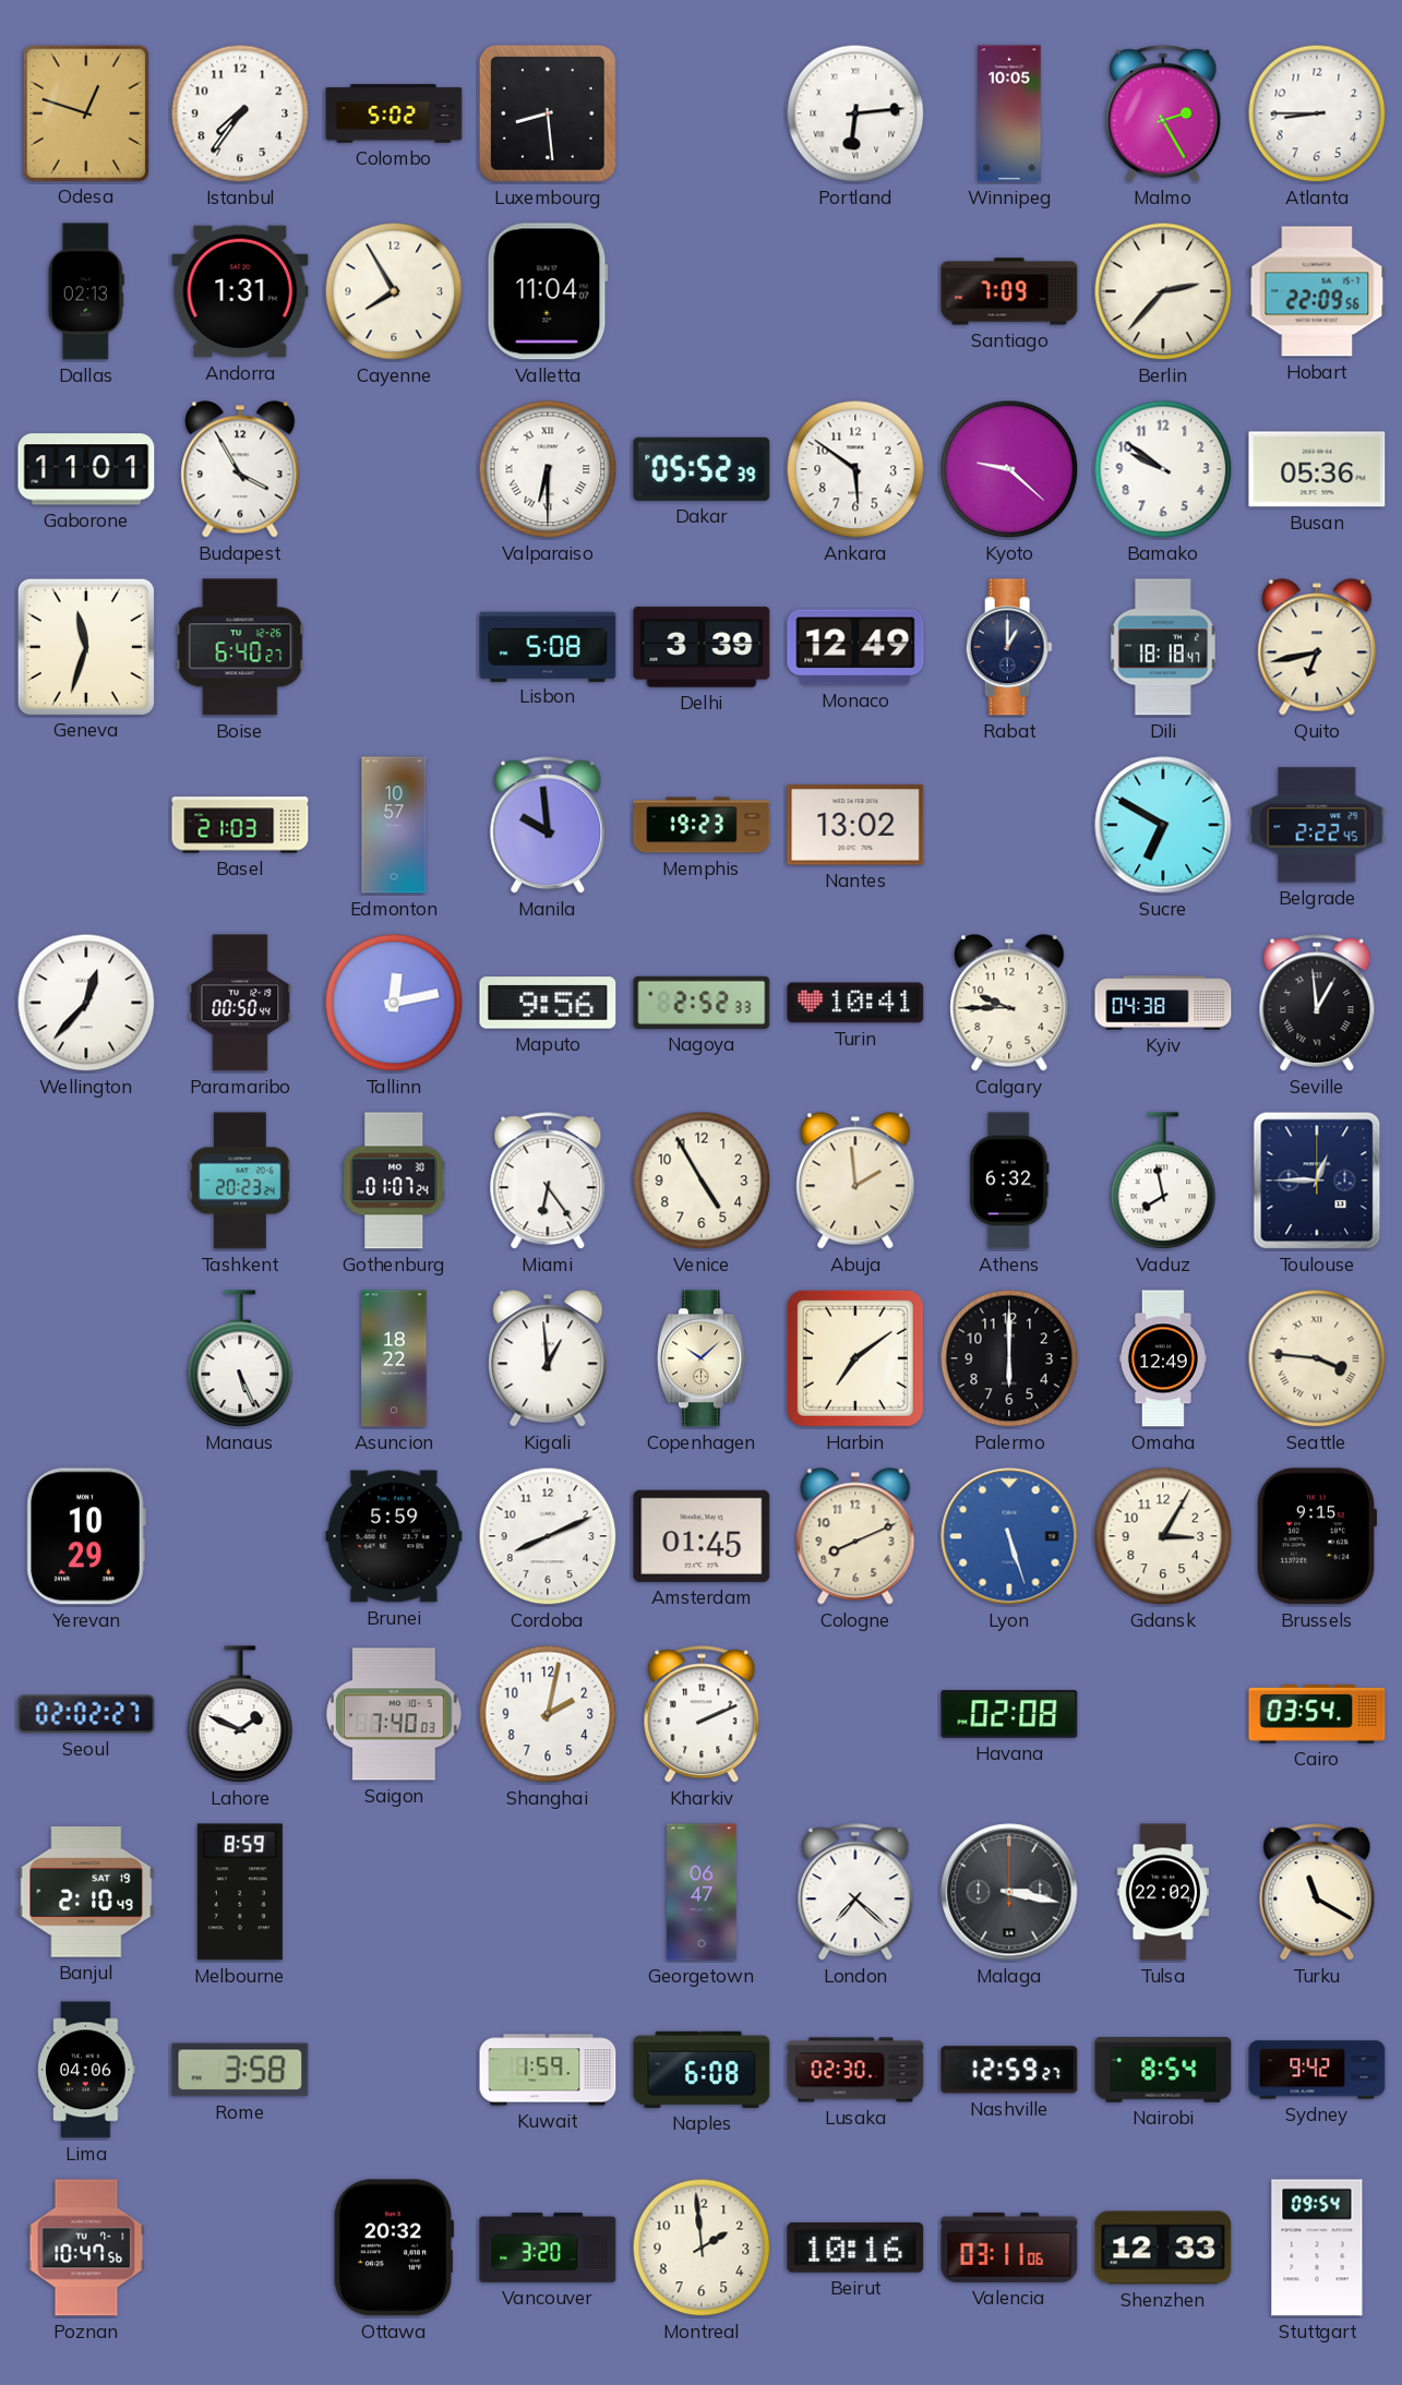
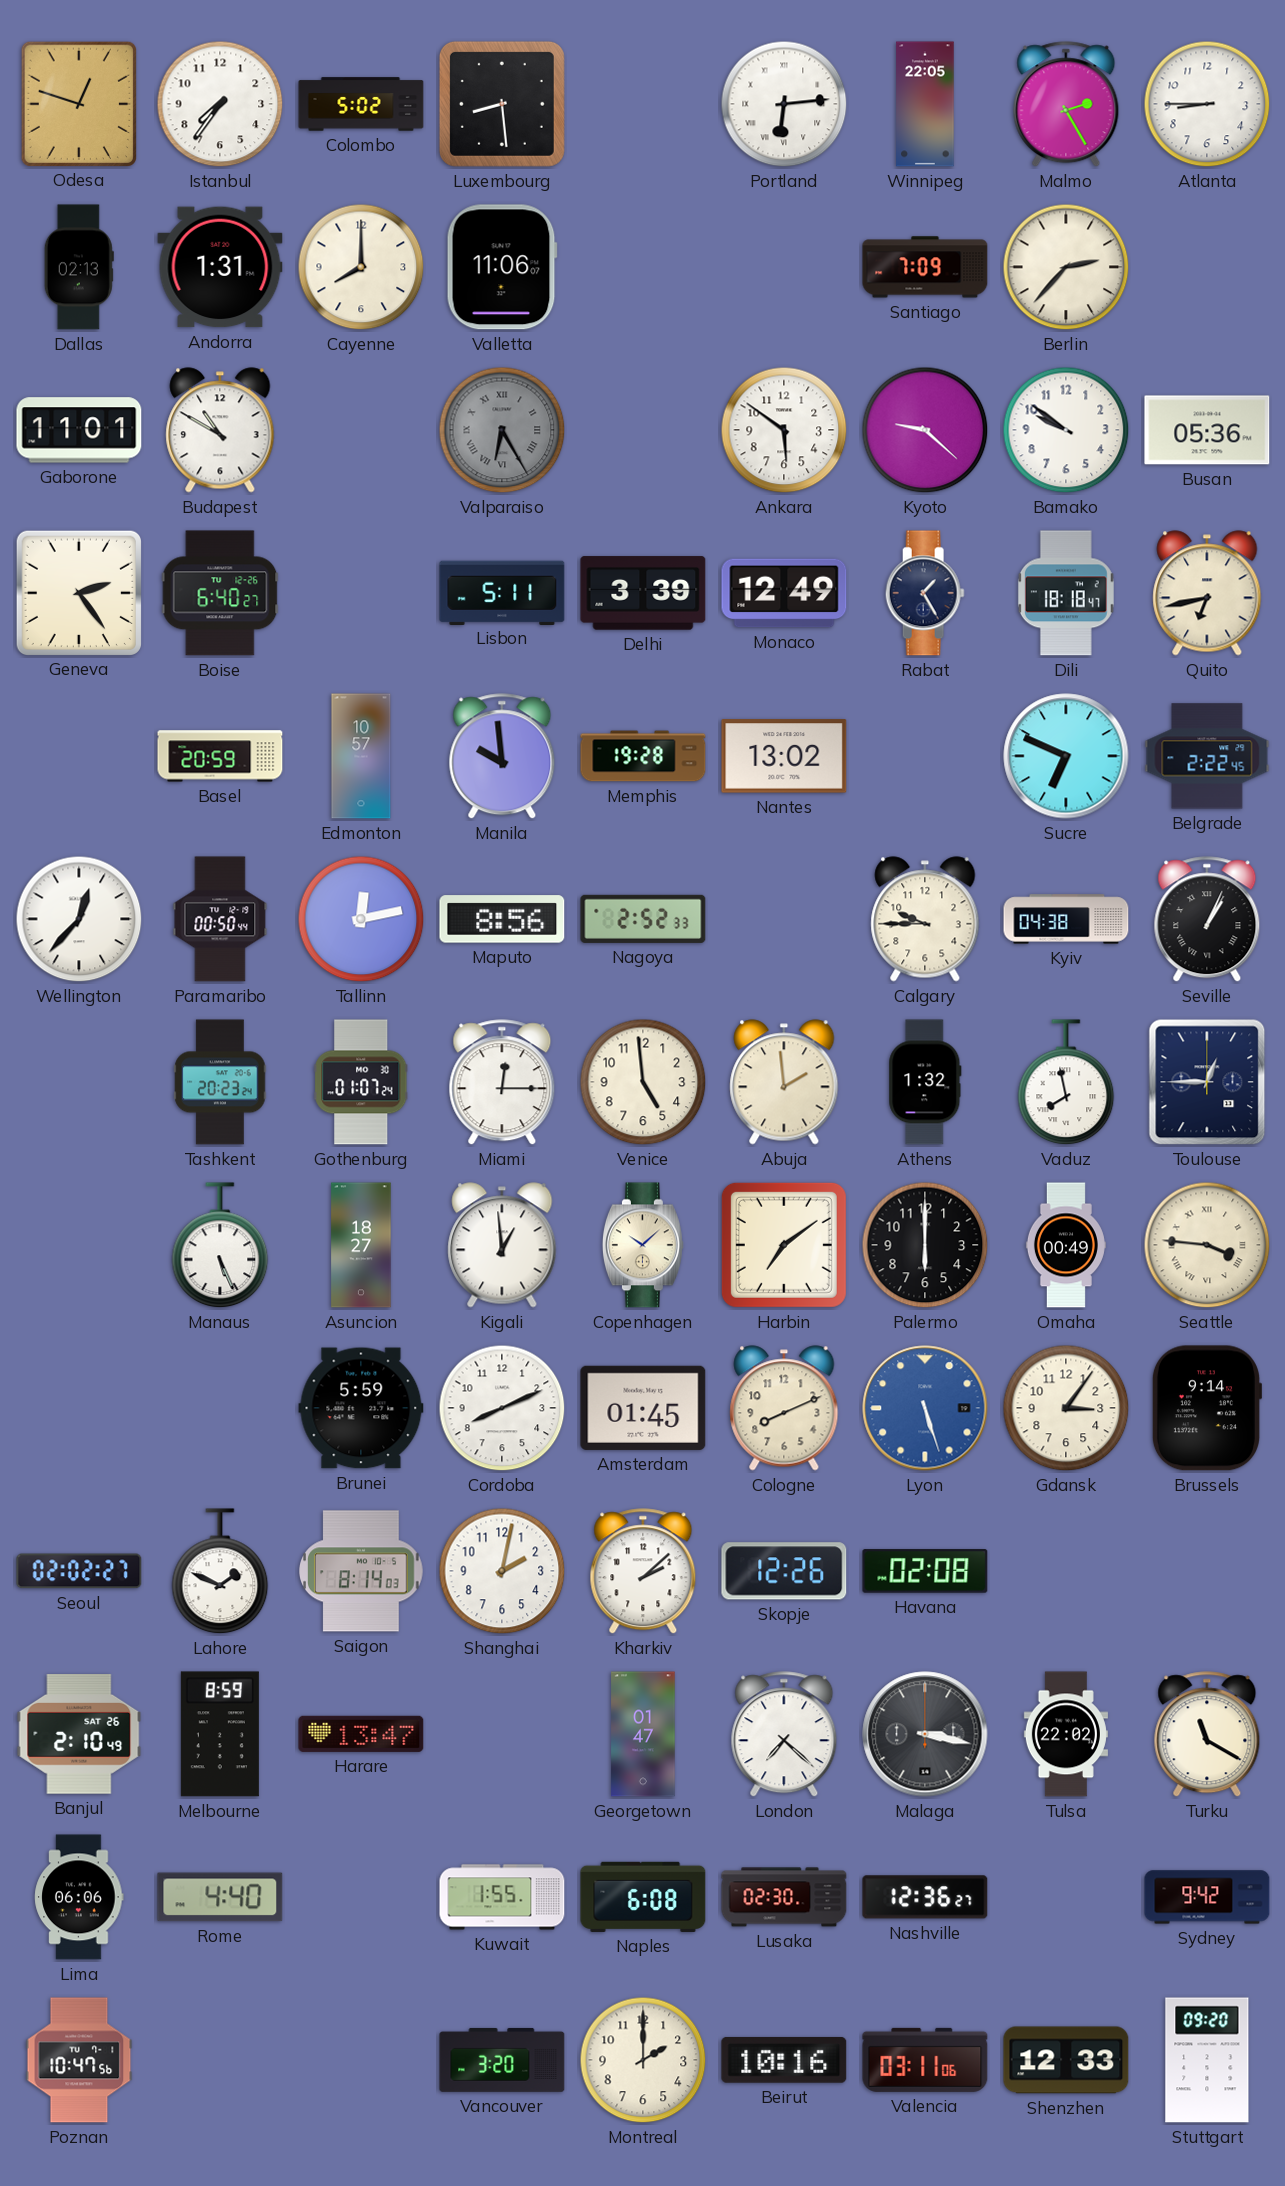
Winnipeg: 10:05 -> 22:05
Cayenne: 7:55 -> 8:00
Valletta: 11:04 -> 11:06
Hobart: 22:09 -> none
Budapest: 3:55 -> 10:50
Valparaiso: 6:30 -> 6:25
Valparaiso dial: white -> grey
Dakar: 05:52 -> none
Geneva: 11:33 -> 2:24
Lisbon: 5:08 -> 5:11
Rabat: 1:00 -> 1:25
Basel: 21:03 -> 20:59
Memphis: 19:23 -> 19:28
Sucre: 6:50 -> 6:49
Maputo: 9:56 -> 8:56
Turin: 10:41 -> none
Seville: 12:59 -> 1:04
Miami: 6:24 -> 12:15
Venice: 4:55 -> 4:59
Athens: 6:32 -> 1:32
Asuncion: 18:22 -> 18:27
Omaha: 12:49 -> 00:49
Yerevan: 10:29 -> none
Gdansk: 3:05 -> 3:06
Brussels: 9:15 -> 9:14
Saigon: 7:40 -> 8:14
Kharkiv: 2:11 -> 2:08
Skopje: none -> 12:26
Cairo: 03:54 -> none
Banjul date: SAT 19 -> SAT 26
Harare: none -> 13:47
Georgetown: 06:47 -> 01:47
Lima: 04:06 -> 06:06
Rome: 3:58 -> 4:40
Kuwait: 1:59 -> 1:55
Nashville: 12:59 -> 12:36
Nairobi: 8:54 -> none
Ottawa: 20:32 -> none
Montreal: 1:59 -> 2:00
Stuttgart: 09:54 -> 09:20
